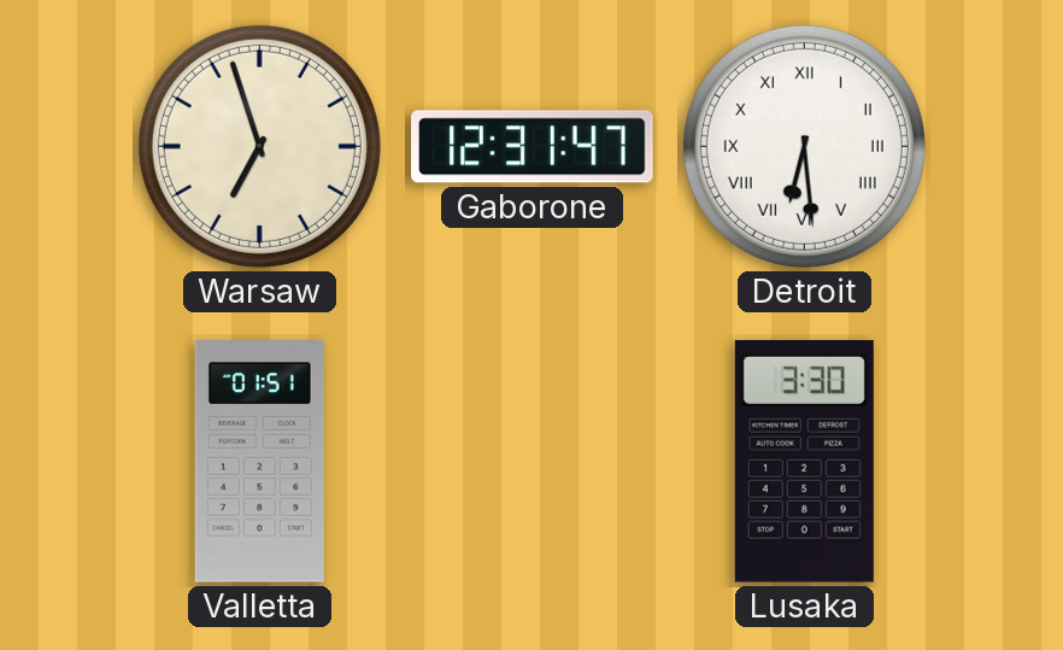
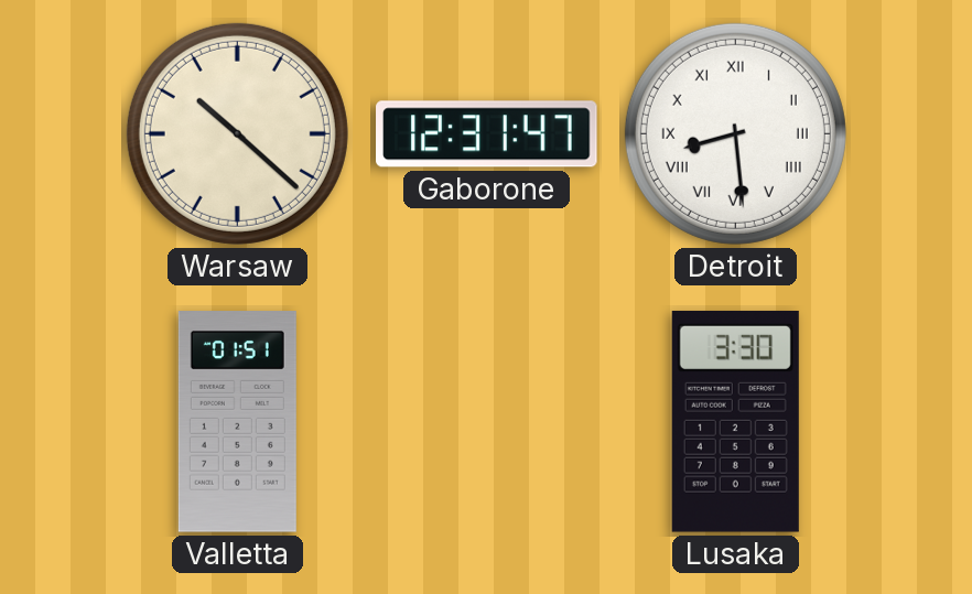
Warsaw: 6:57 -> 10:22
Detroit: 6:29 -> 8:29
